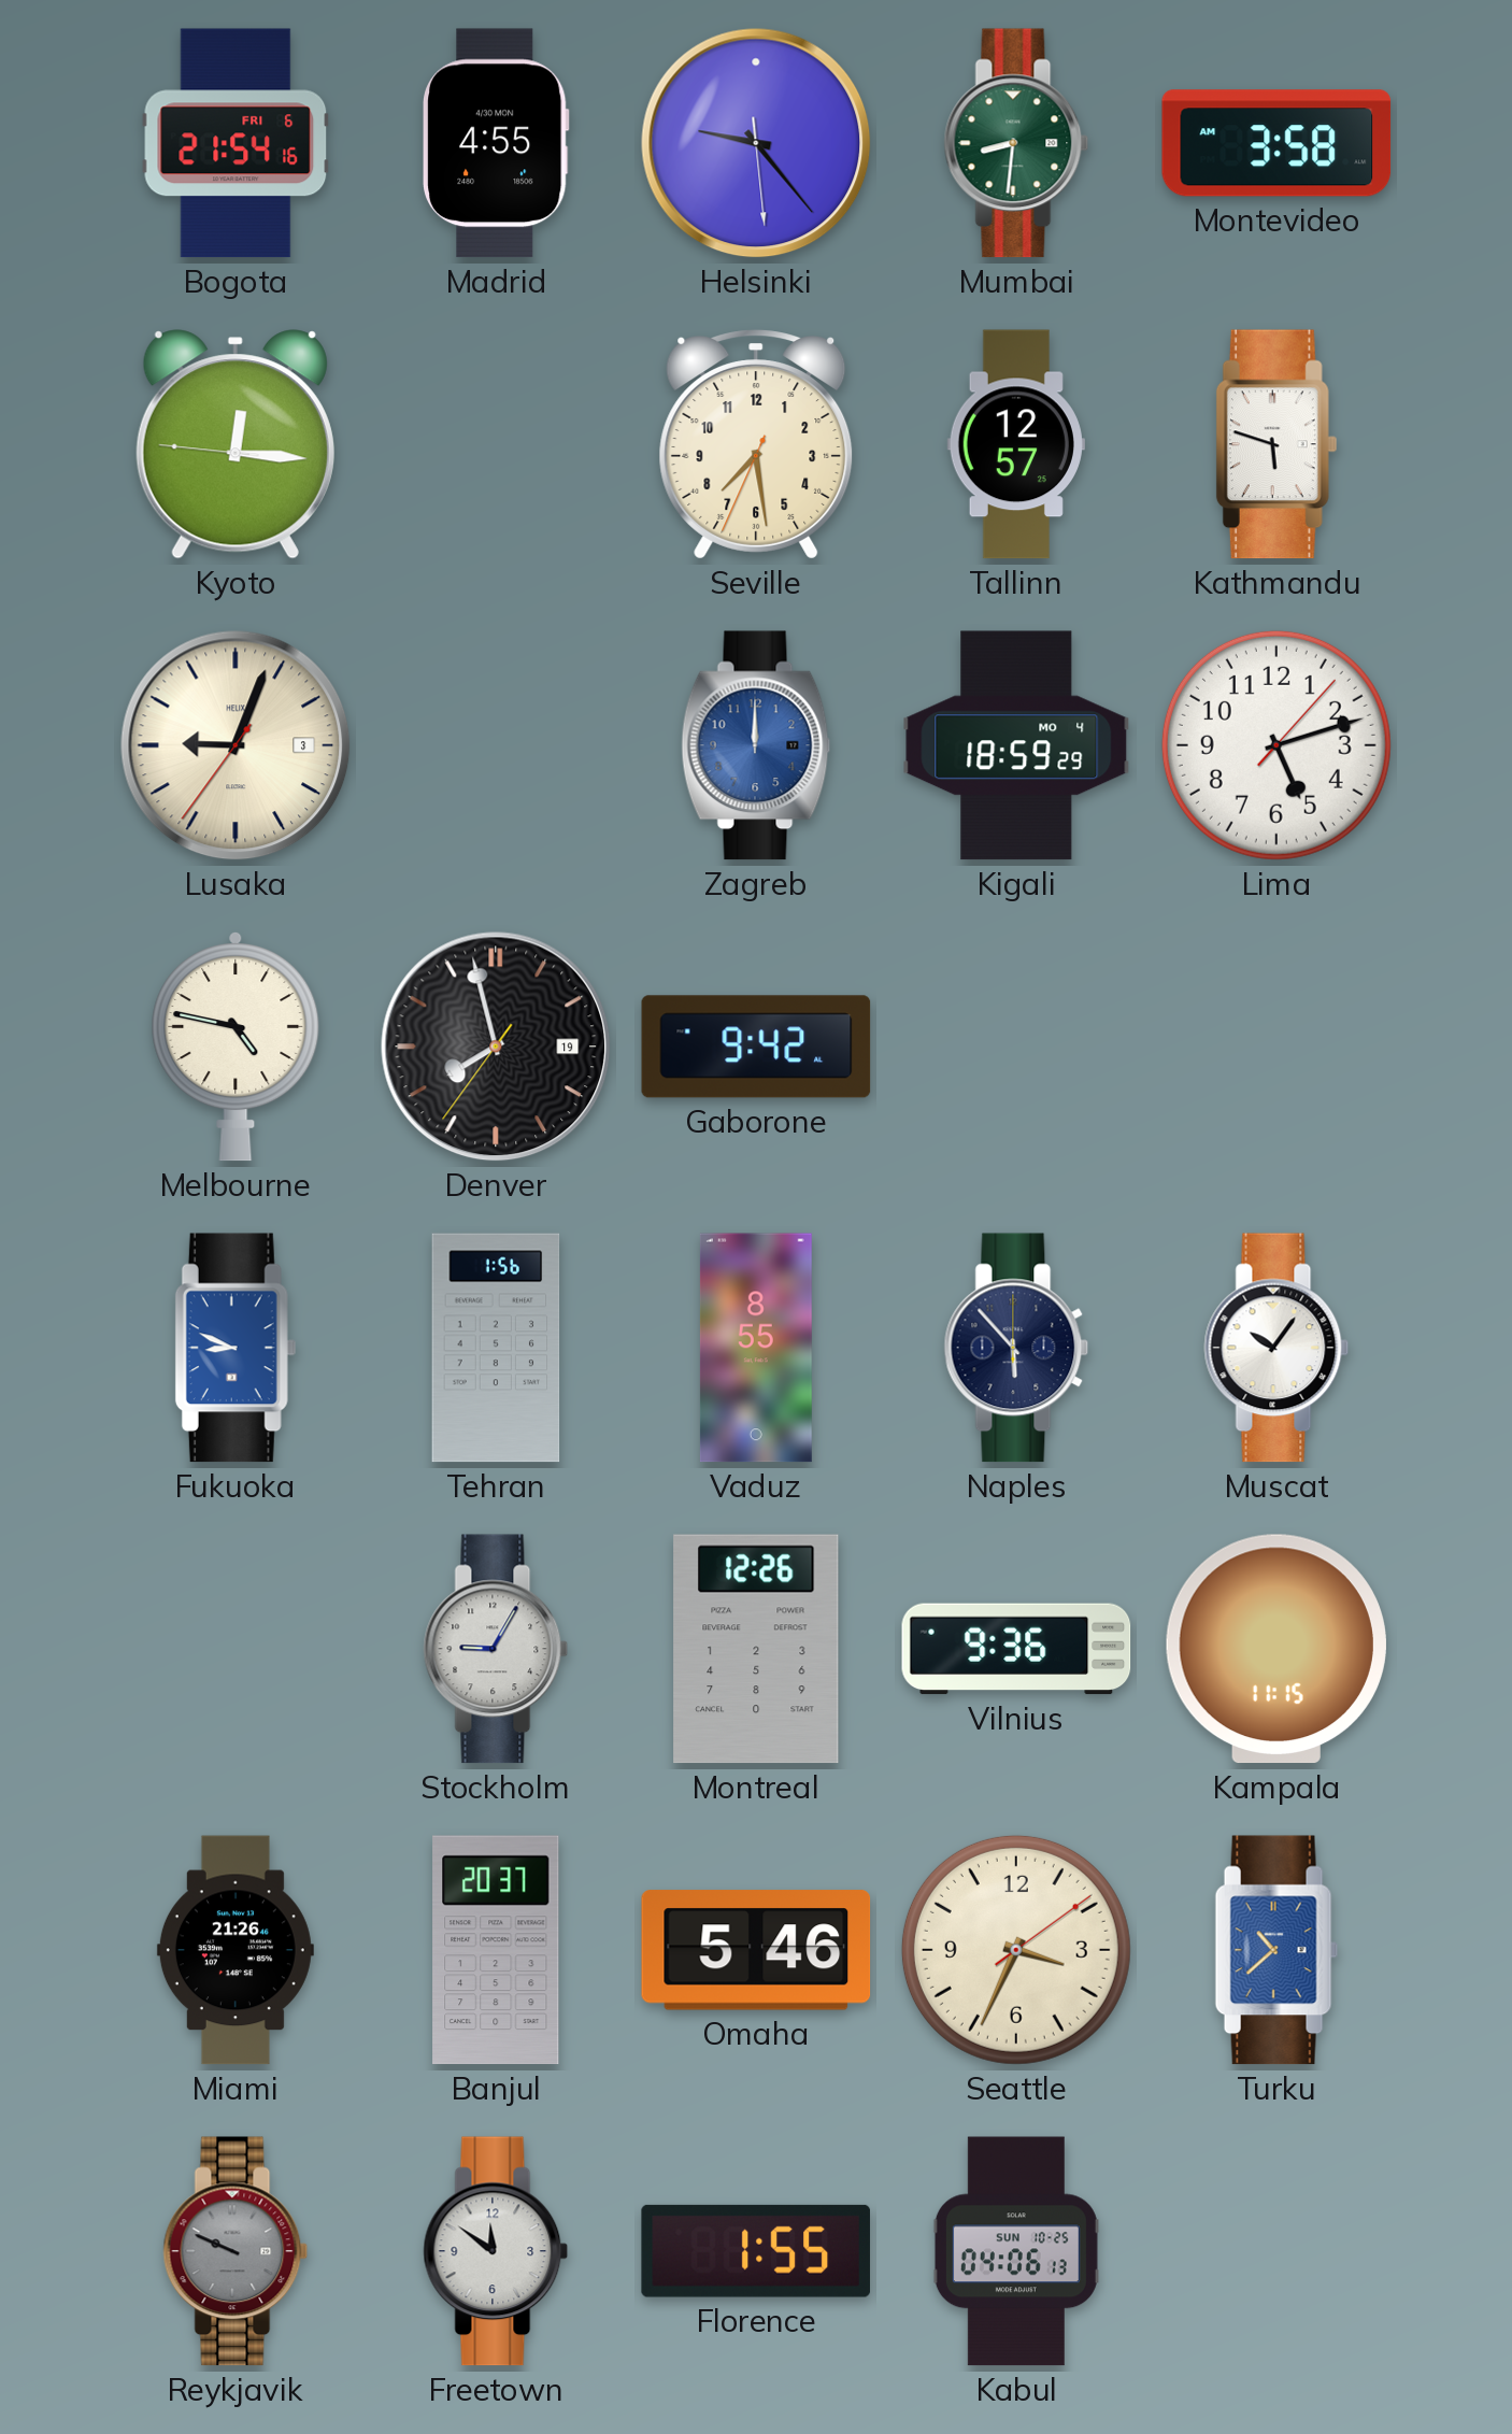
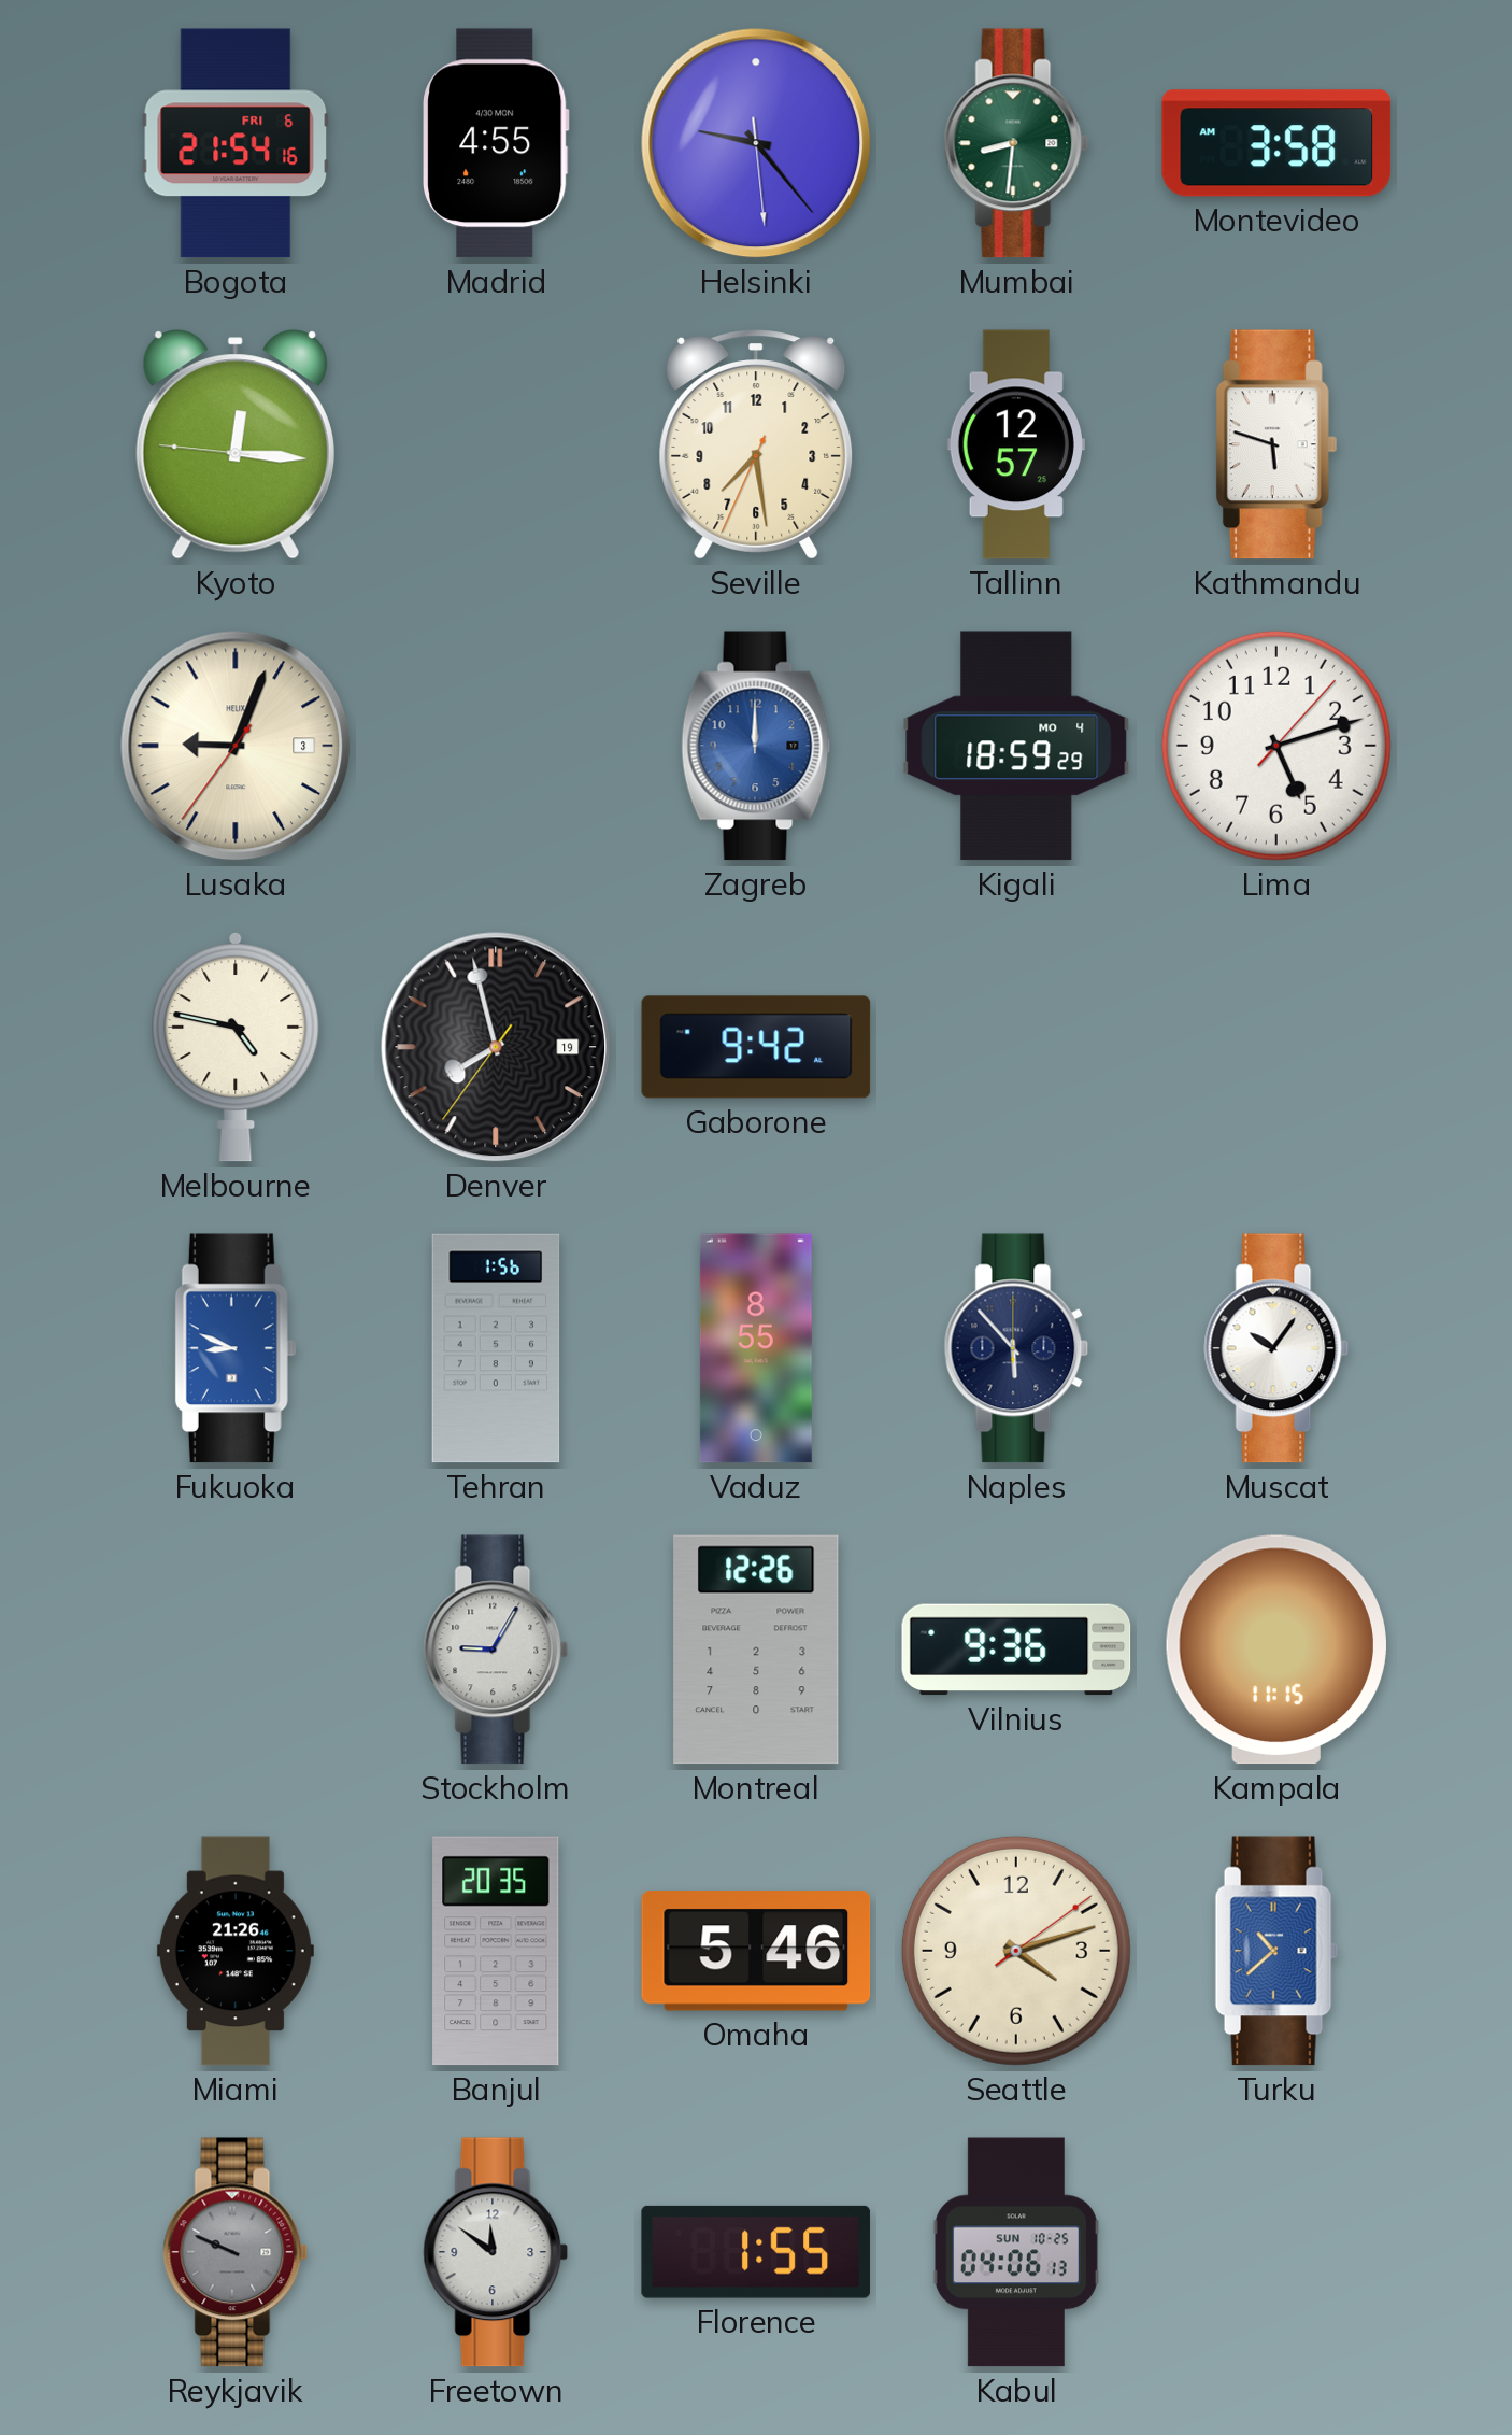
Banjul: 20:37 -> 20:35
Seattle: 3:34 -> 4:12
